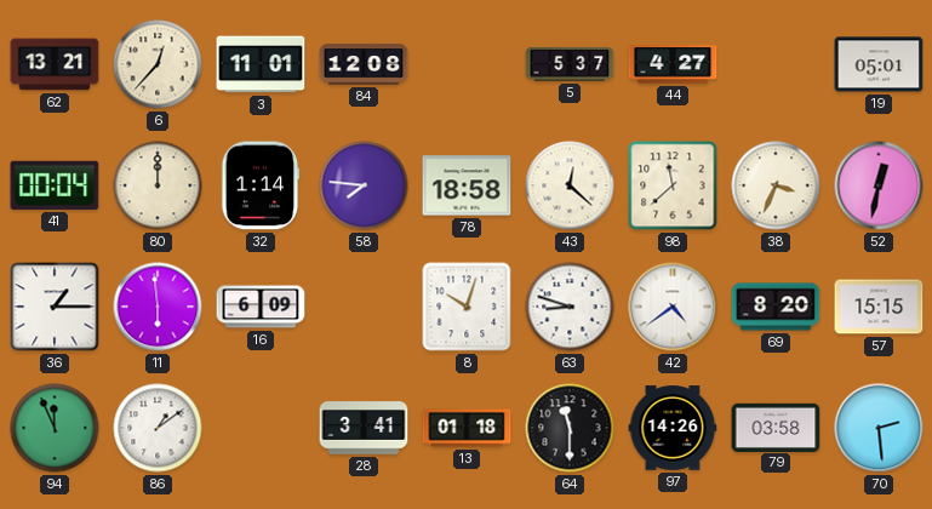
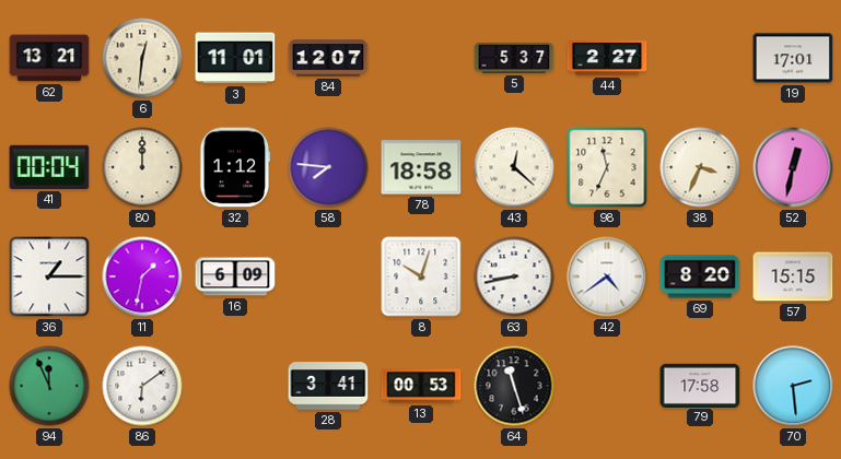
6: 12:37 -> 12:31
84: 12:08 -> 12:07
44: 4:27 -> 2:27
19: 05:01 -> 17:01
32: 1:14 -> 1:12
98: 11:38 -> 11:34
11: 5:59 -> 1:32
63: 8:48 -> 8:43
86: 1:09 -> 6:09
13: 01:18 -> 00:53
64: 11:30 -> 11:27
97: 14:26 -> none
79: 03:58 -> 17:58
